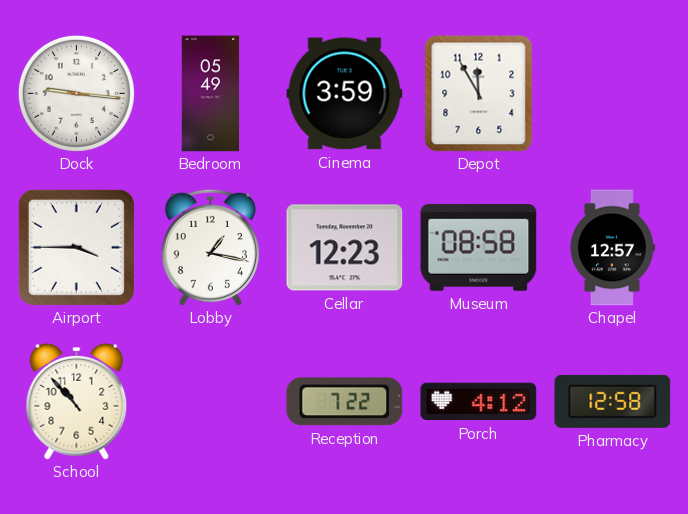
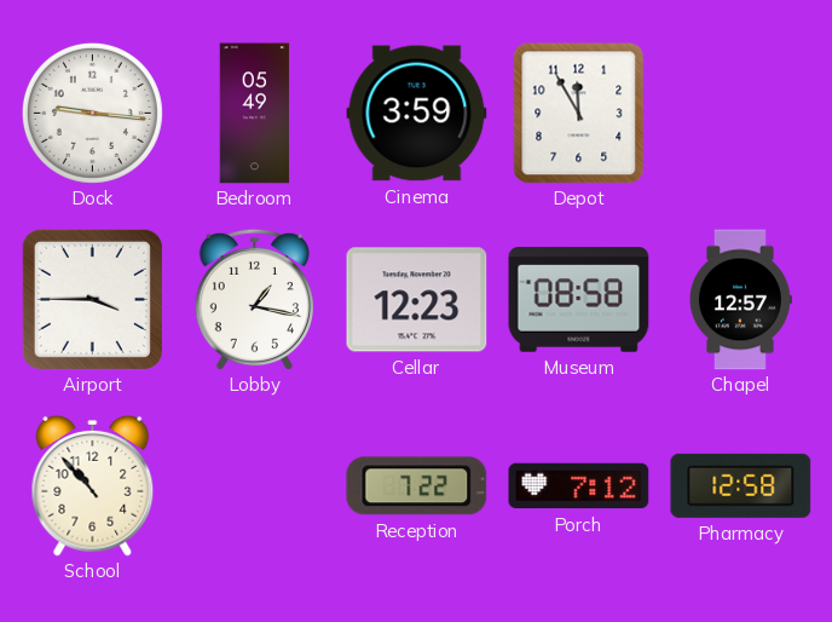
Porch: 4:12 -> 7:12
